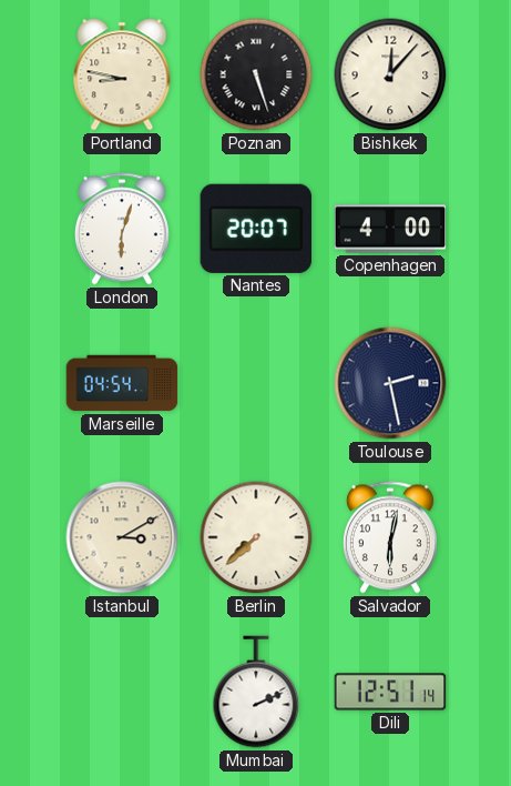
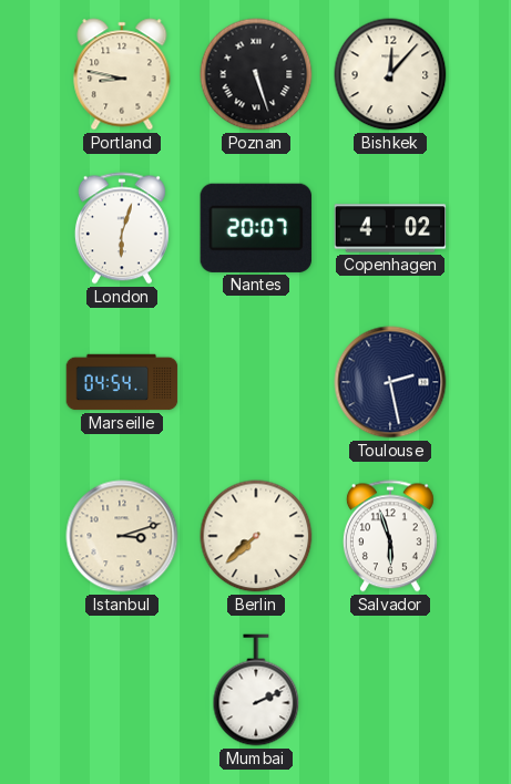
Copenhagen: 4:00 -> 4:02
Istanbul: 3:10 -> 3:12
Salvador: 6:02 -> 5:57
Dili: 12:51 -> none
